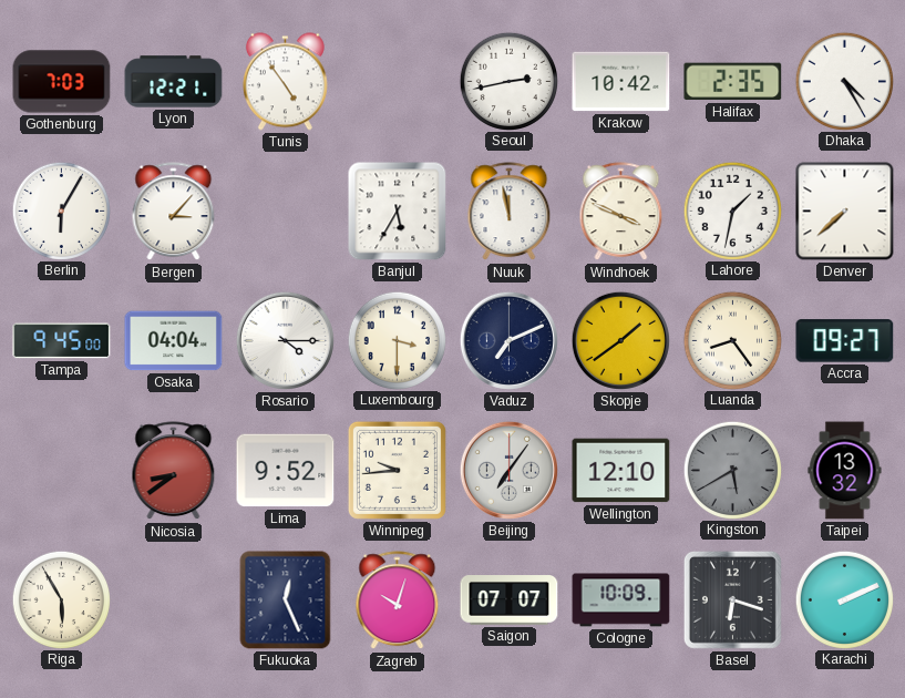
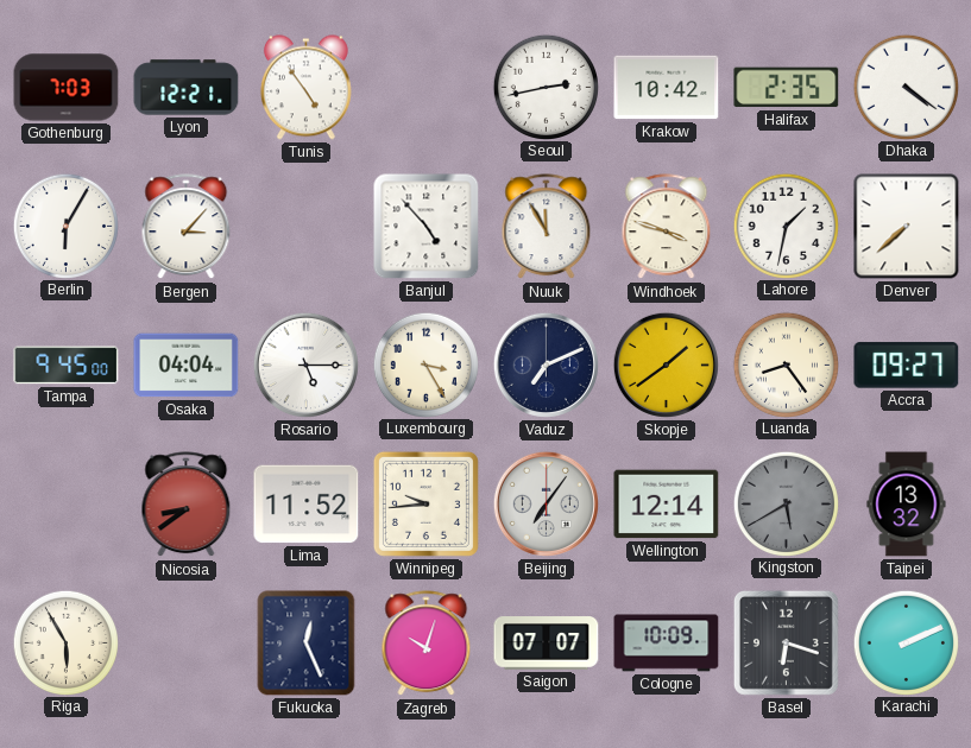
Dhaka: 4:25 -> 4:21
Banjul: 5:35 -> 4:53
Nuuk: 11:58 -> 11:55
Windhoek: 3:49 -> 3:48
Rosario: 4:15 -> 5:15
Luxembourg: 3:30 -> 3:25
Lima: 9:52 -> 11:52
Wellington: 12:10 -> 12:14
